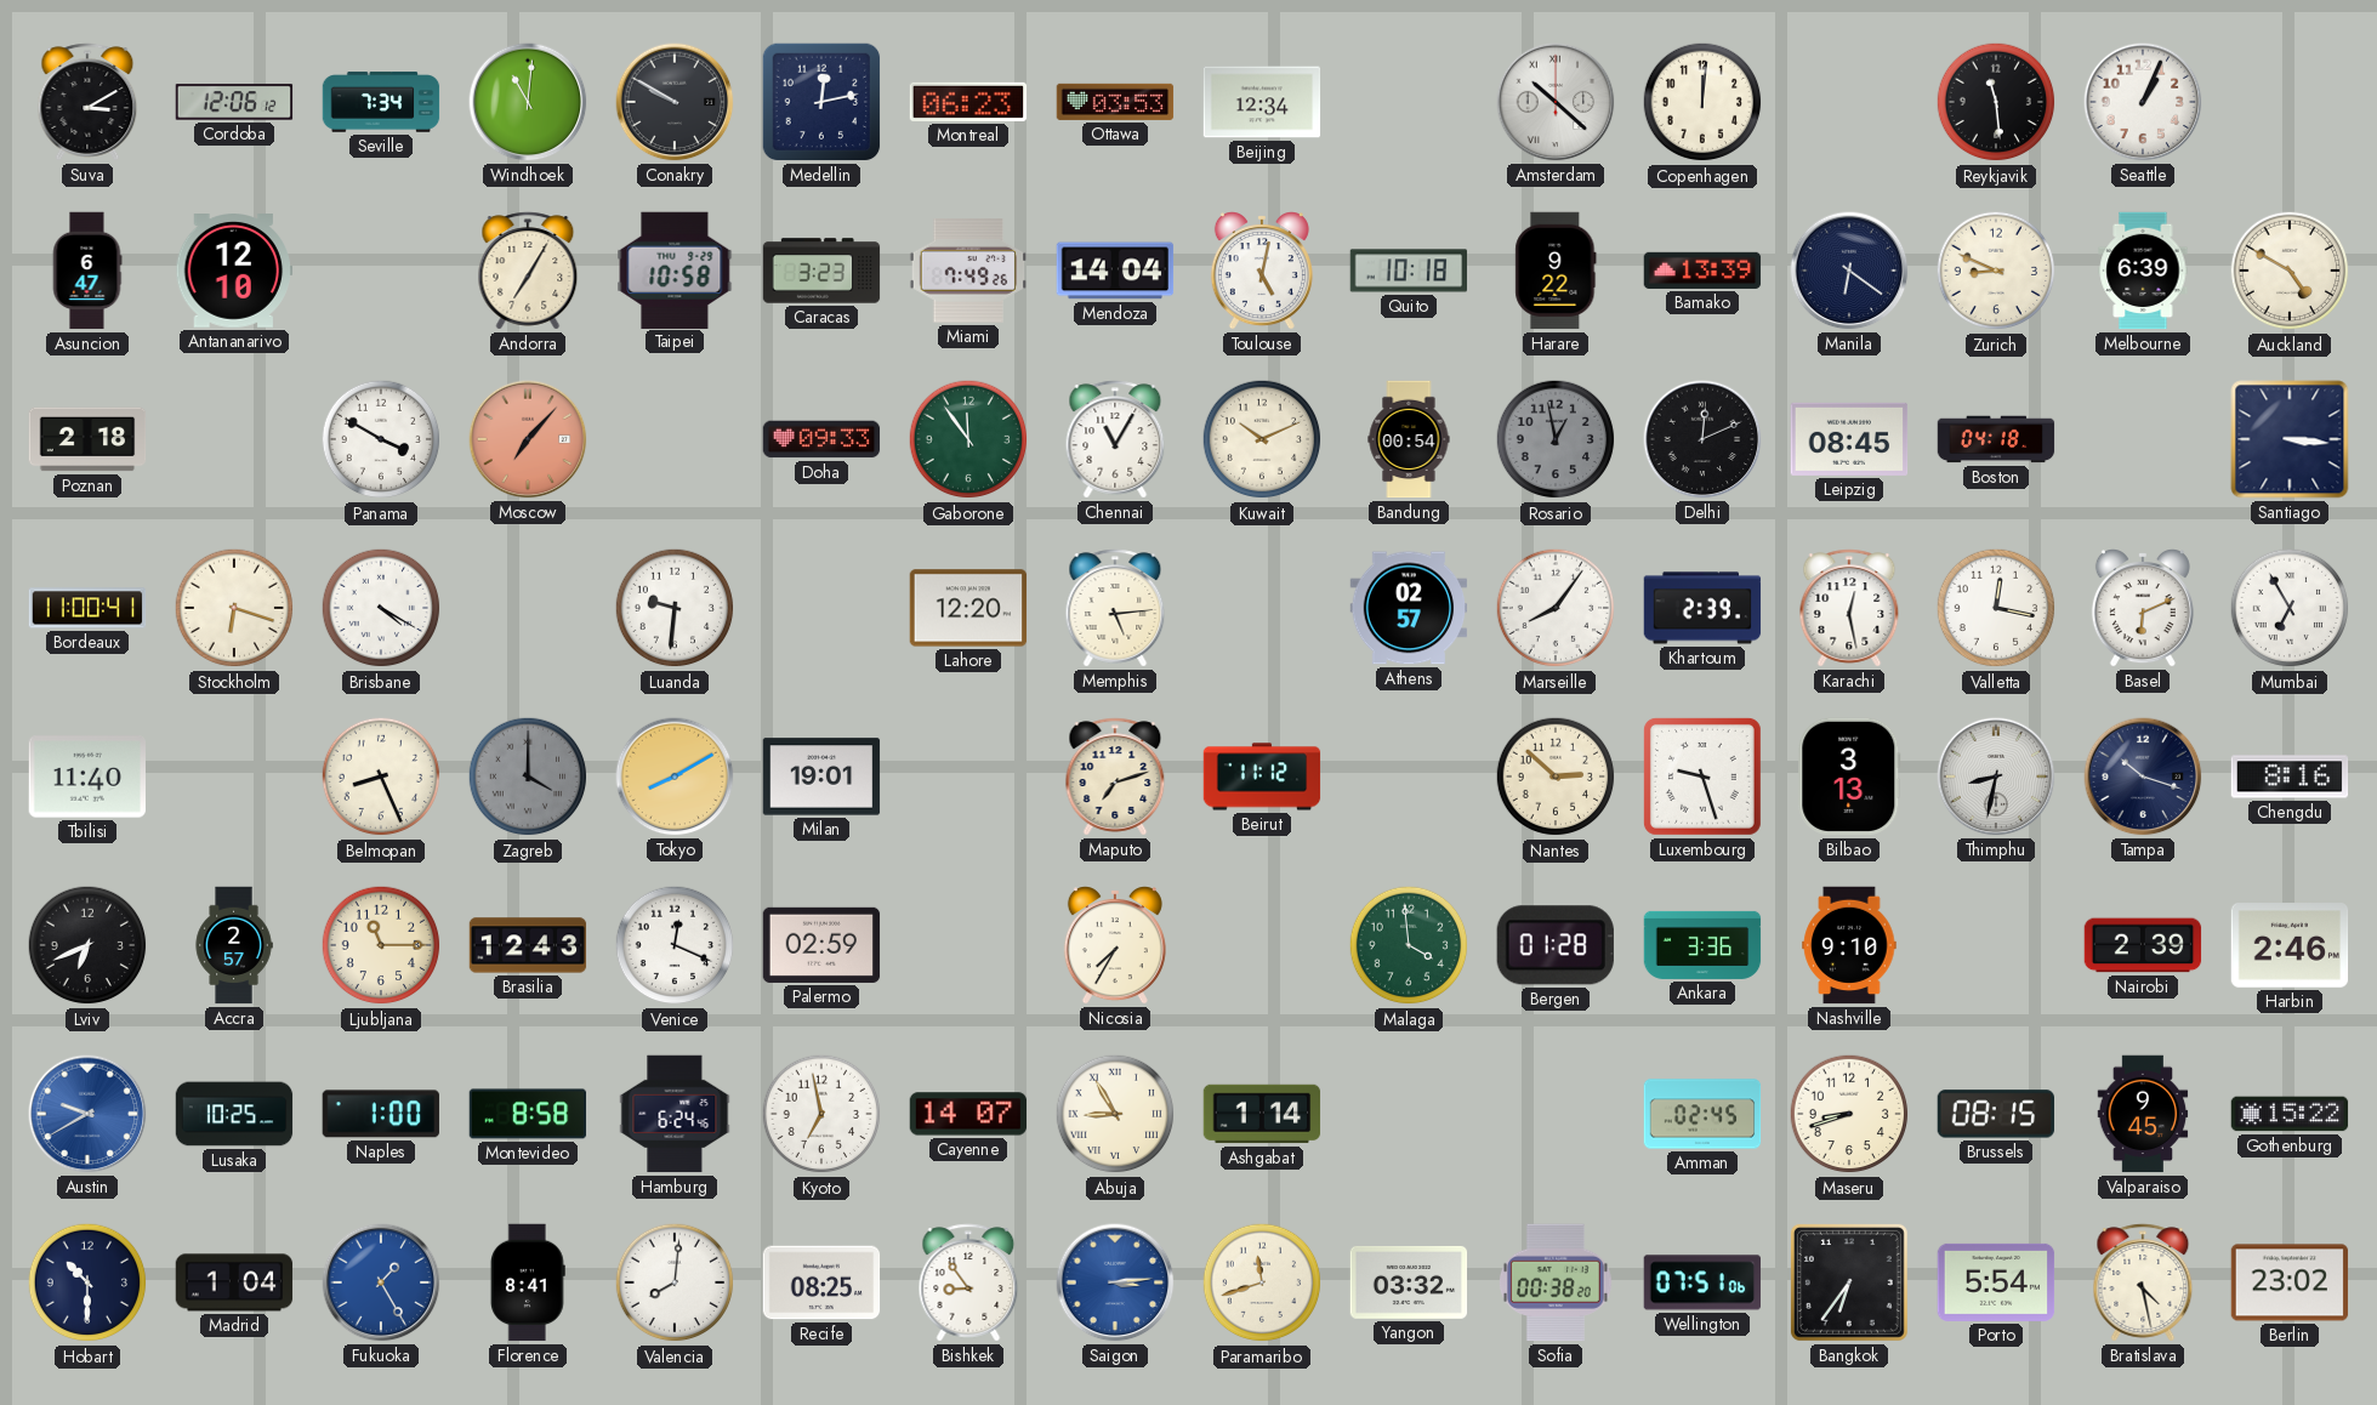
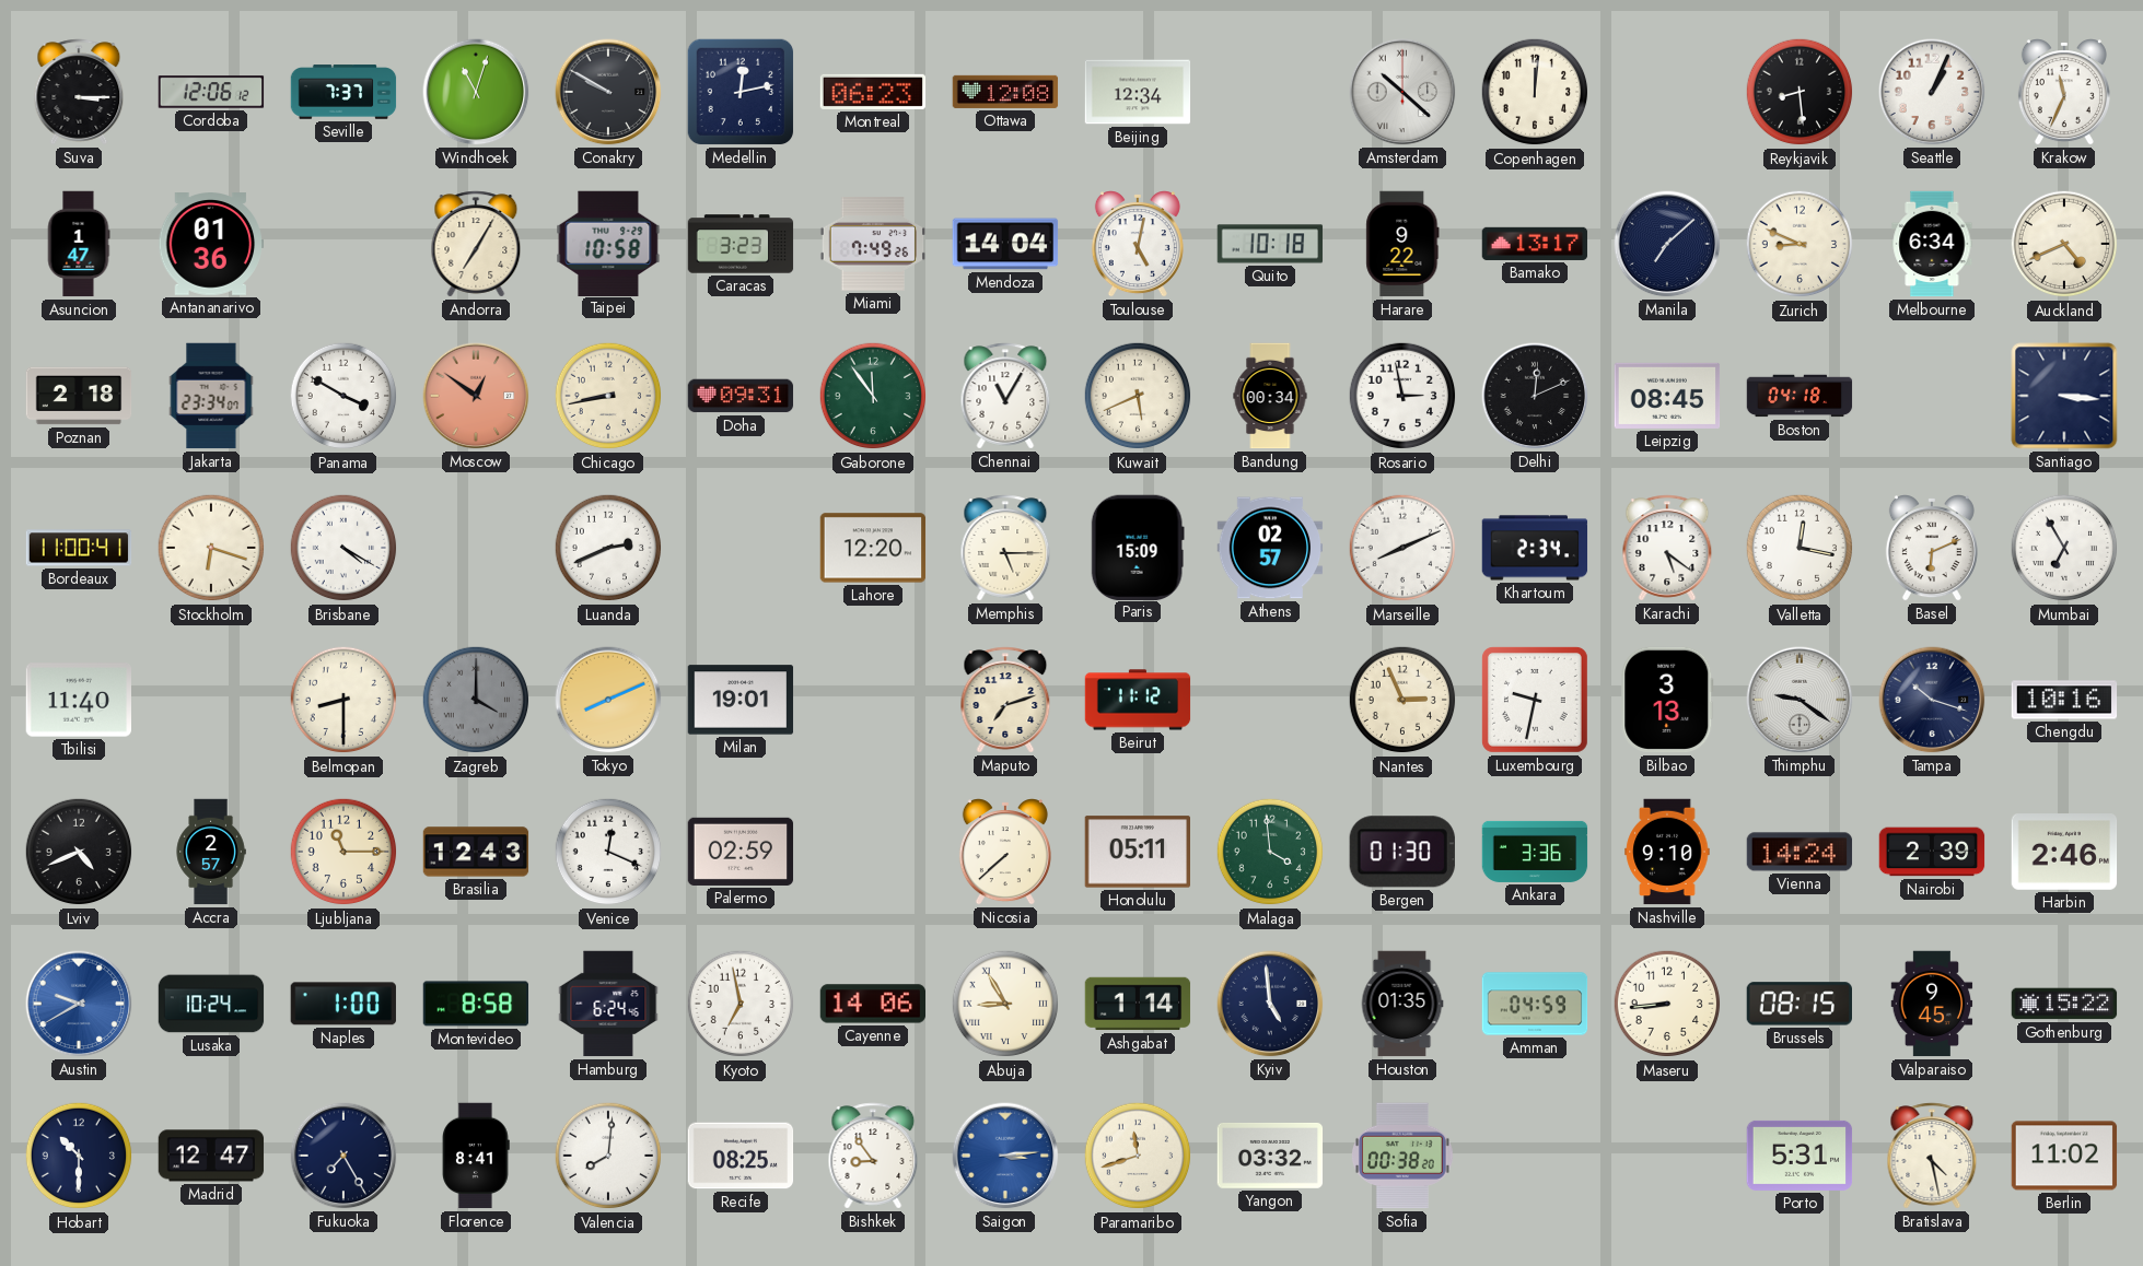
Suva: 3:10 -> 3:15
Seville: 7:34 -> 7:37
Windhoek: 11:01 -> 11:03
Ottawa: 03:53 -> 12:08
Reykjavik: 11:29 -> 8:29
Krakow: none -> 11:34
Asuncion: 6:47 -> 1:47
Antananarivo: 12:10 -> 01:36
Bamako: 13:39 -> 13:17
Manila: 6:21 -> 7:08
Melbourne: 6:39 -> 6:34
Auckland: 4:50 -> 4:41
Jakarta: none -> 23:34
Moscow: 7:07 -> 12:51
Chicago: none -> 8:43
Doha: 09:33 -> 09:31
Kuwait: 10:11 -> 5:41
Bandung: 00:54 -> 00:34
Rosario: 12:58 -> 2:58
Rosario dial: grey -> white
Luanda: 9:31 -> 2:41
Memphis: 5:14 -> 5:15
Paris: none -> 15:09
Marseille: 8:06 -> 8:11
Khartoum: 2:39 -> 2:34
Karachi: 12:28 -> 5:21
Belmopan: 8:26 -> 8:30
Tokyo: 8:10 -> 8:11
Nantes: 2:52 -> 2:56
Luxembourg: 9:27 -> 9:32
Thimphu: 8:32 -> 9:21
Chengdu: 8:16 -> 10:16
Lviv: 6:41 -> 4:41
Nicosia: 7:35 -> 7:38
Honolulu: none -> 05:11
Bergen: 01:28 -> 01:30
Vienna: none -> 14:24
Lusaka: 10:25 -> 10:24
Cayenne: 14:07 -> 14:06
Kyiv: none -> 4:59
Houston: none -> 01:35
Amman: 02:45 -> 04:59
Maseru: 8:42 -> 8:44
Madrid: 1:04 -> 12:47
Fukuoka: 1:25 -> 7:25
Fukuoka dial: blue -> navy
Wellington: 07:51 -> none
Bangkok: 6:36 -> none
Porto: 5:54 -> 5:31
Berlin: 23:02 -> 11:02
